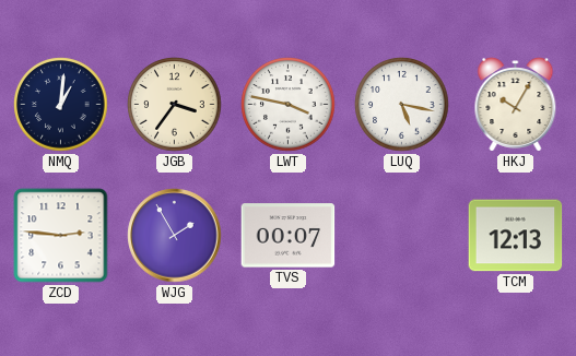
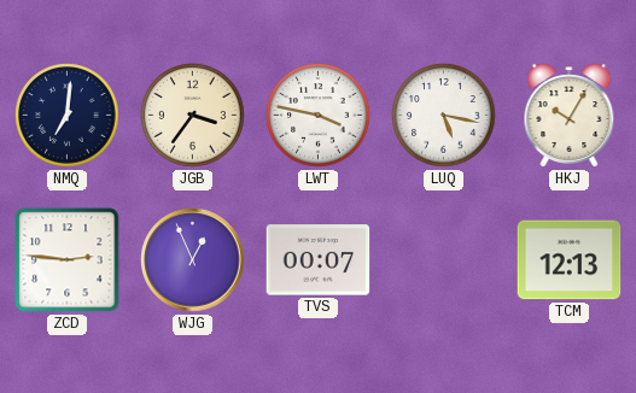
NMQ: 1:01 -> 7:01
WJG: 1:55 -> 12:56
